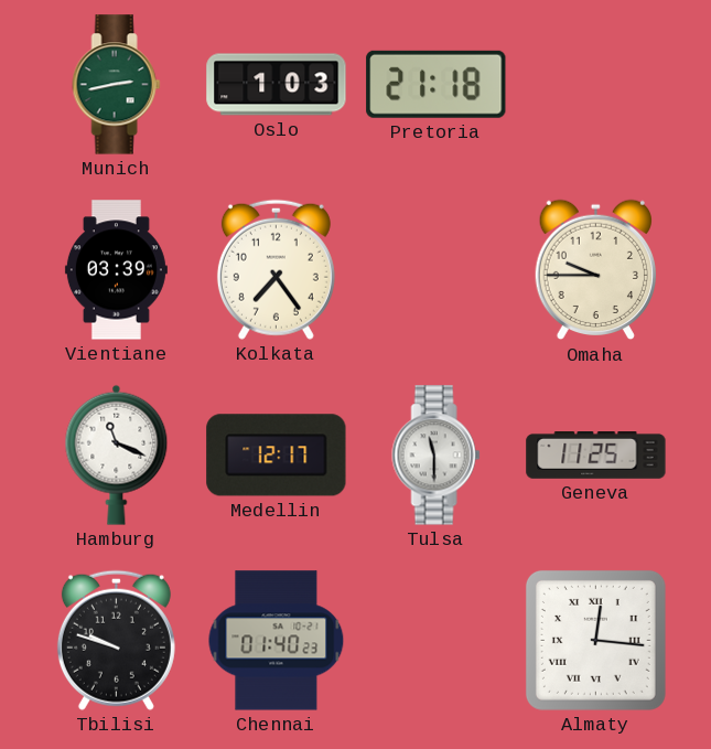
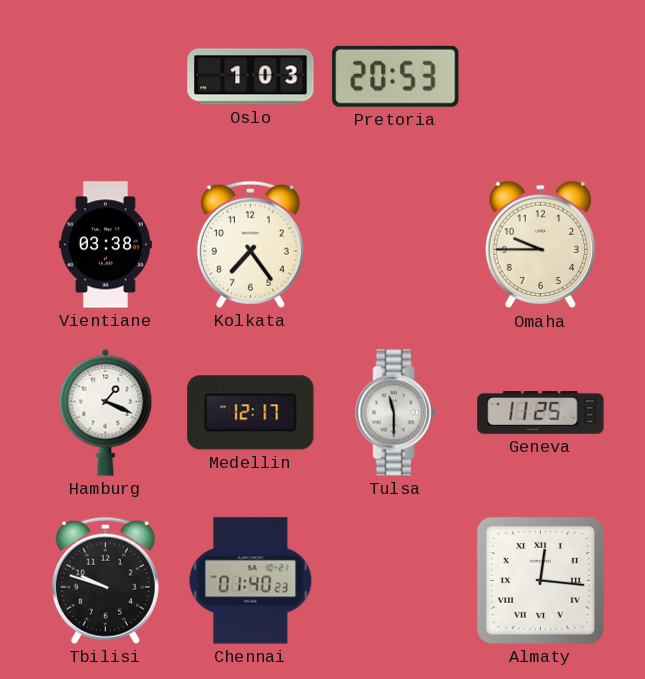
Munich: 2:43 -> none
Pretoria: 21:18 -> 20:53
Vientiane: 03:39 -> 03:38
Hamburg: 11:19 -> 1:19
